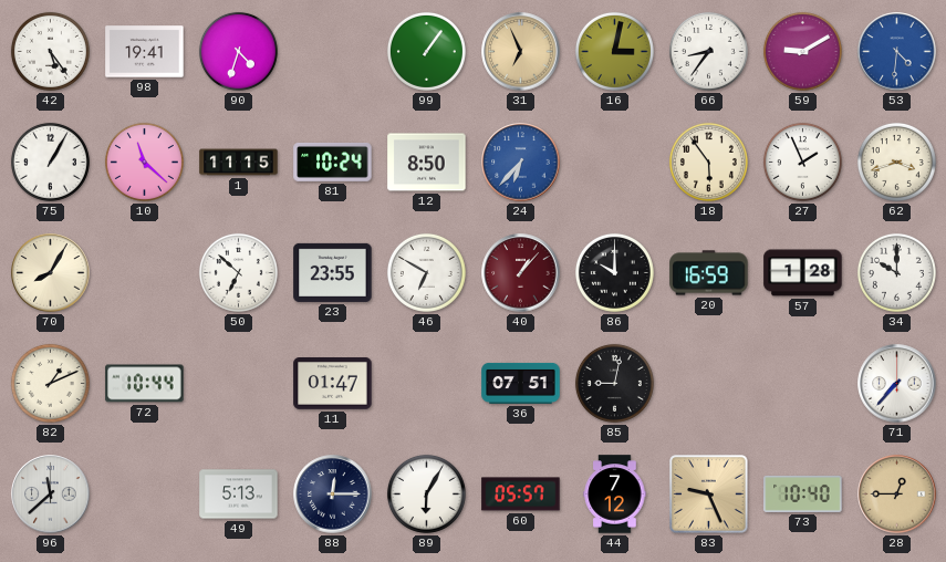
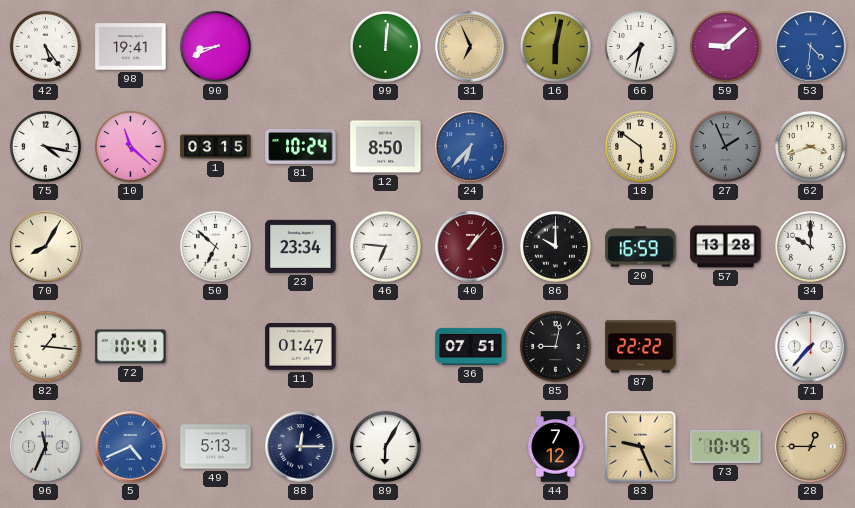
90: 4:33 -> 8:41
99: 1:06 -> 12:01
16: 3:02 -> 6:02
66: 8:36 -> 7:32
59: 9:10 -> 9:08
75: 1:05 -> 4:17
1: 11:15 -> 03:15
18: 5:54 -> 5:51
27 dial: white -> grey
23: 23:55 -> 23:34
46: 6:50 -> 6:46
57: 1:28 -> 13:28
82: 1:11 -> 1:16
72: 10:44 -> 10:41
87: none -> 22:22
96: 11:38 -> 11:34
5: none -> 4:41
60: 05:57 -> none
73: 10:40 -> 10:45
